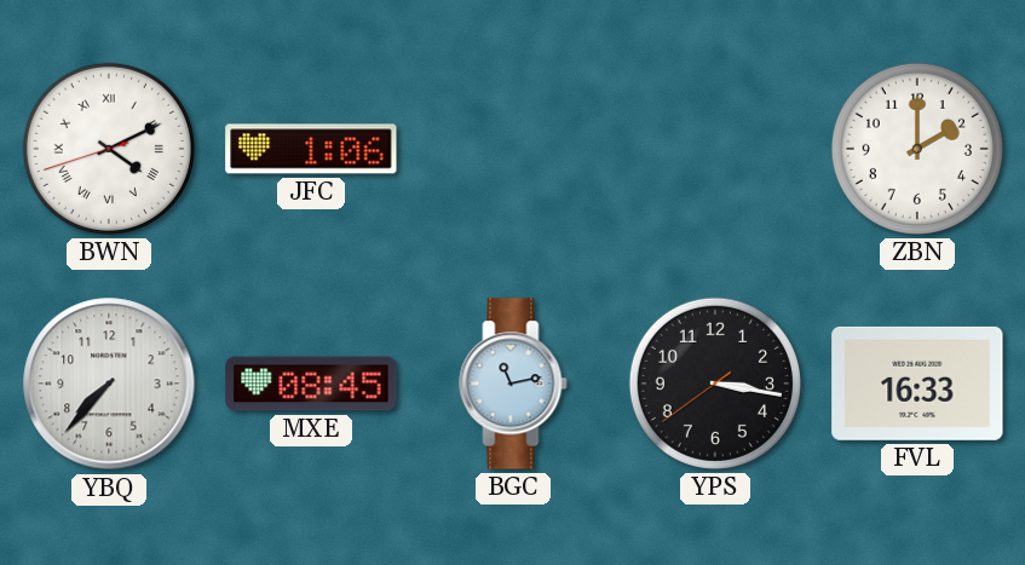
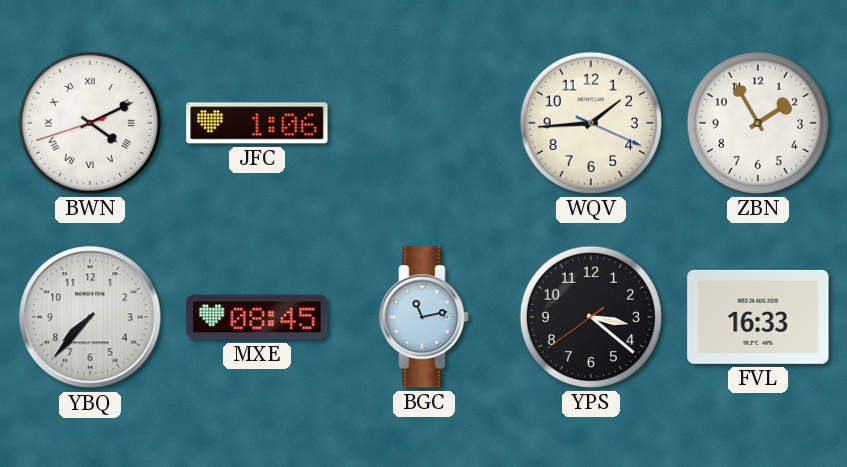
WQV: none -> 1:44
ZBN: 2:00 -> 1:55
YPS: 3:16 -> 3:21
